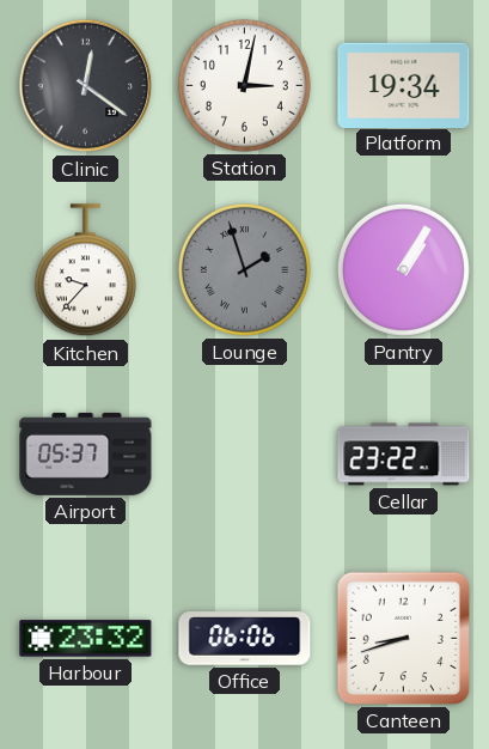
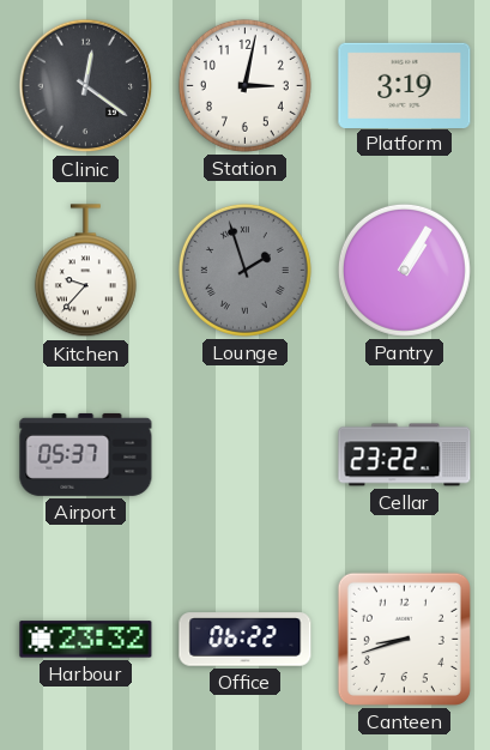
Platform: 19:34 -> 3:19
Office: 06:06 -> 06:22
